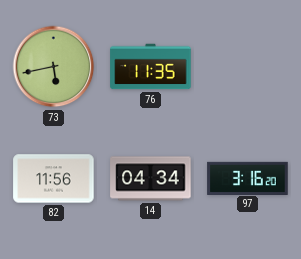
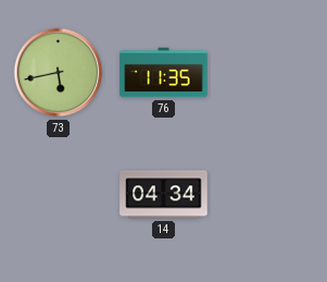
82: 11:56 -> none
97: 3:16 -> none
